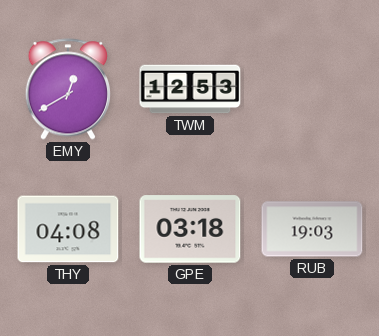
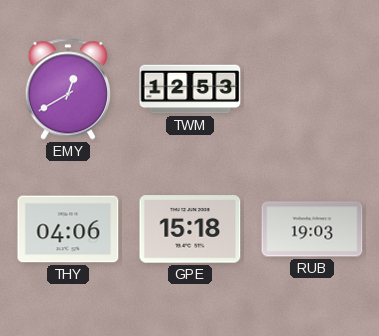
THY: 04:08 -> 04:06
GPE: 03:18 -> 15:18
